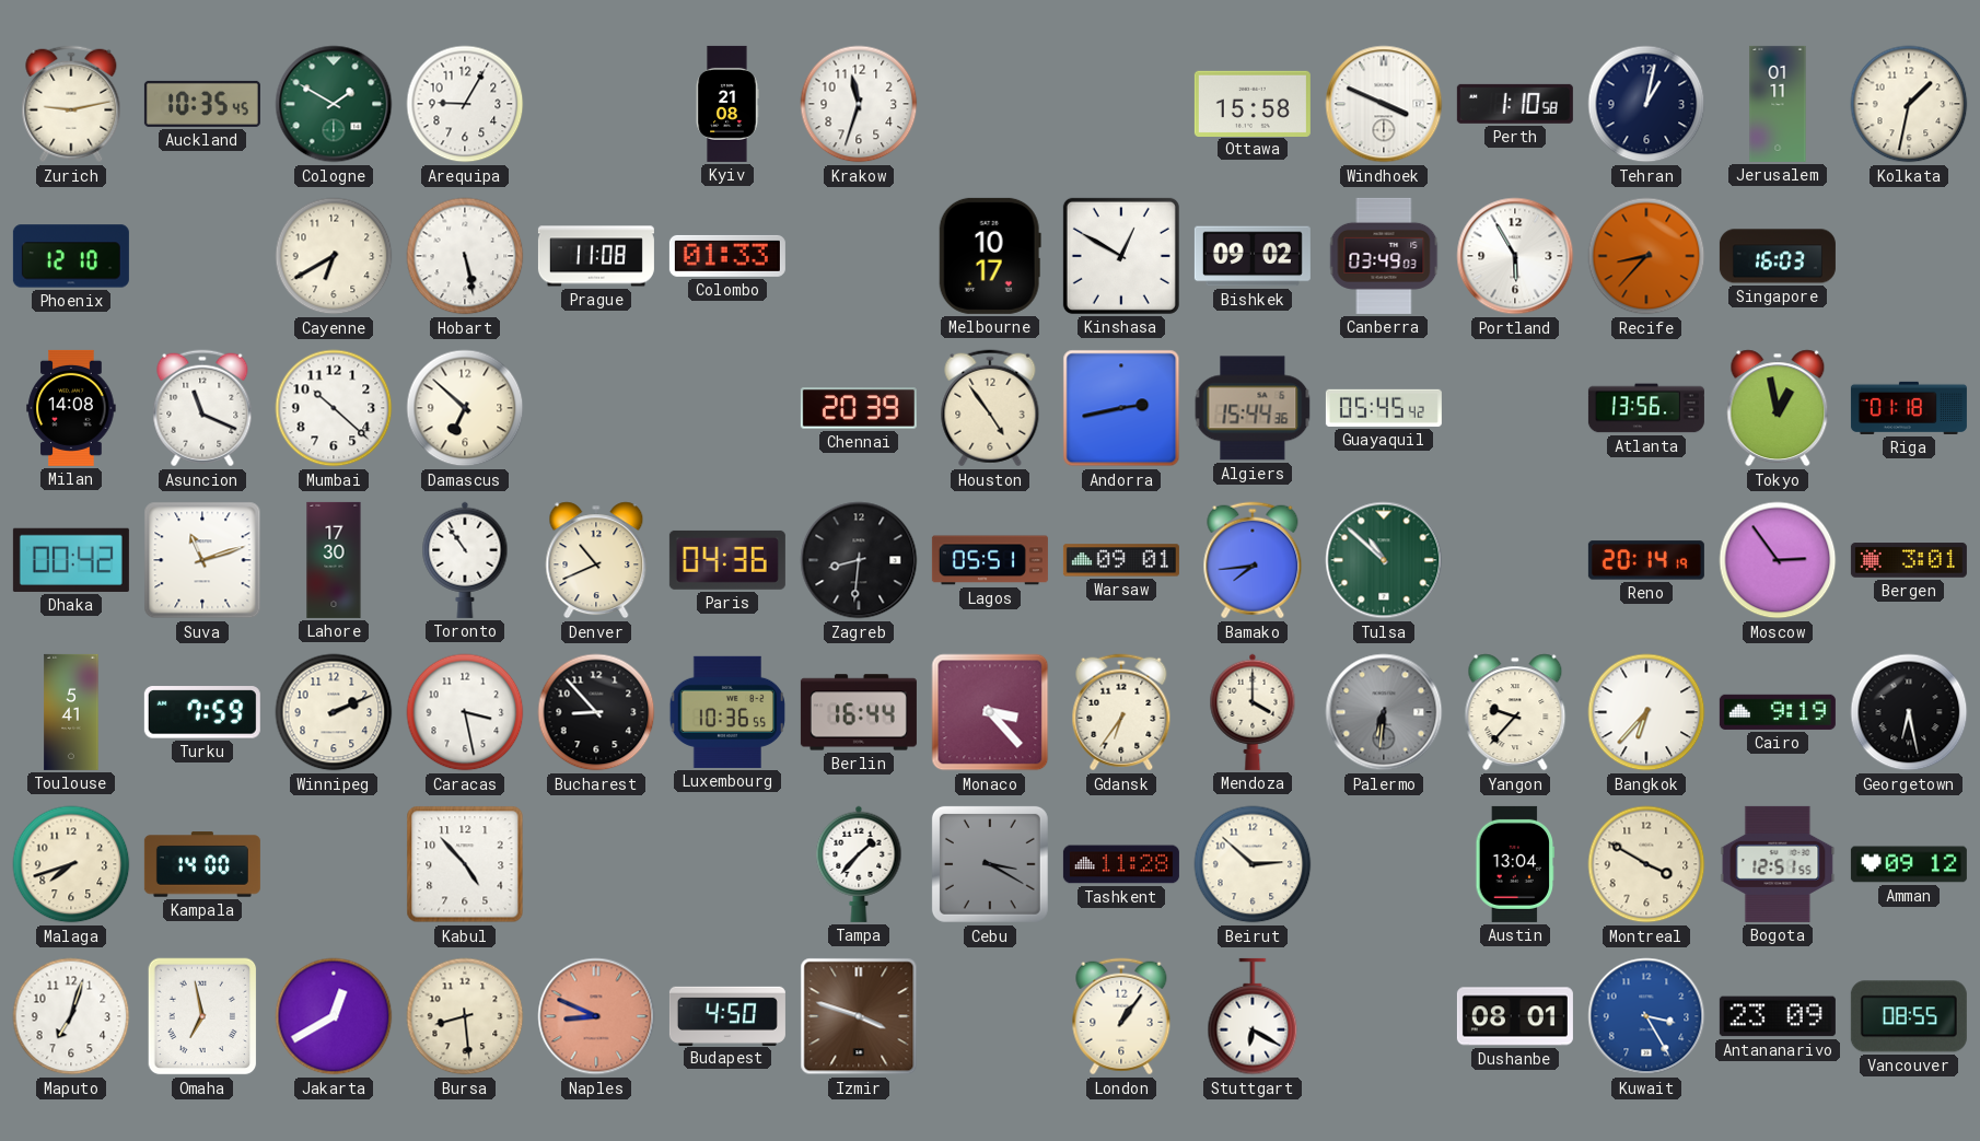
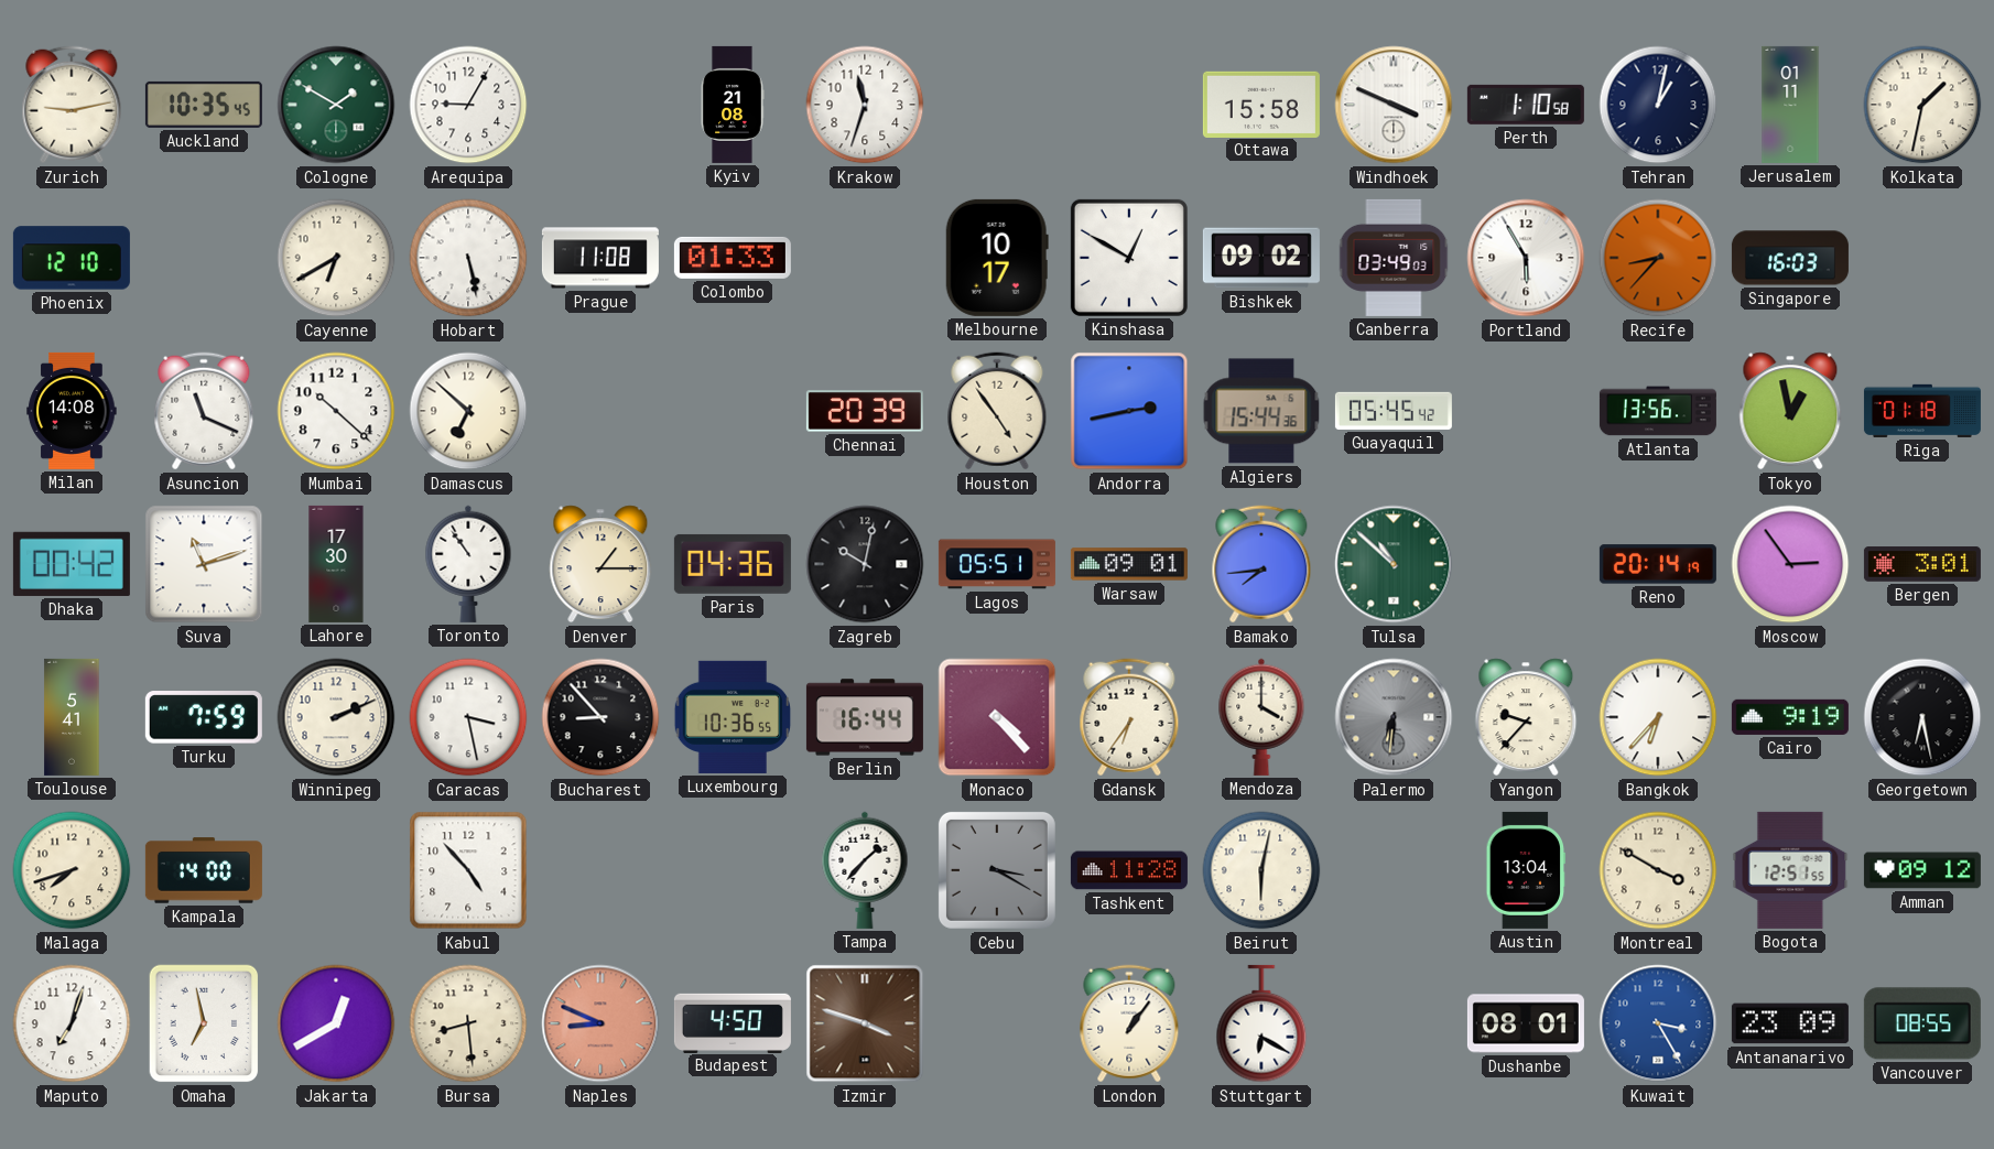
Denver: 10:41 -> 1:15
Zagreb: 8:31 -> 10:02
Monaco: 3:23 -> 4:23
Beirut: 2:52 -> 6:02
